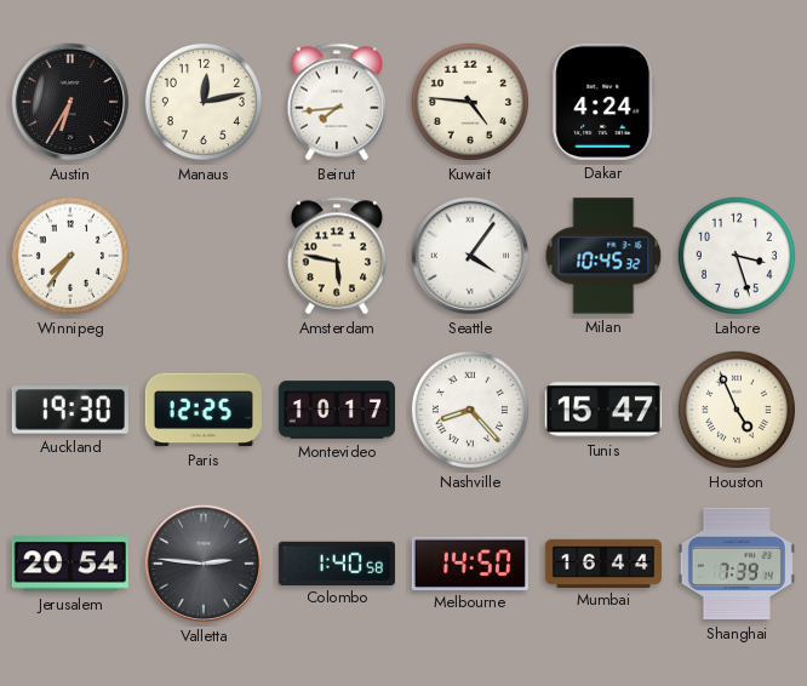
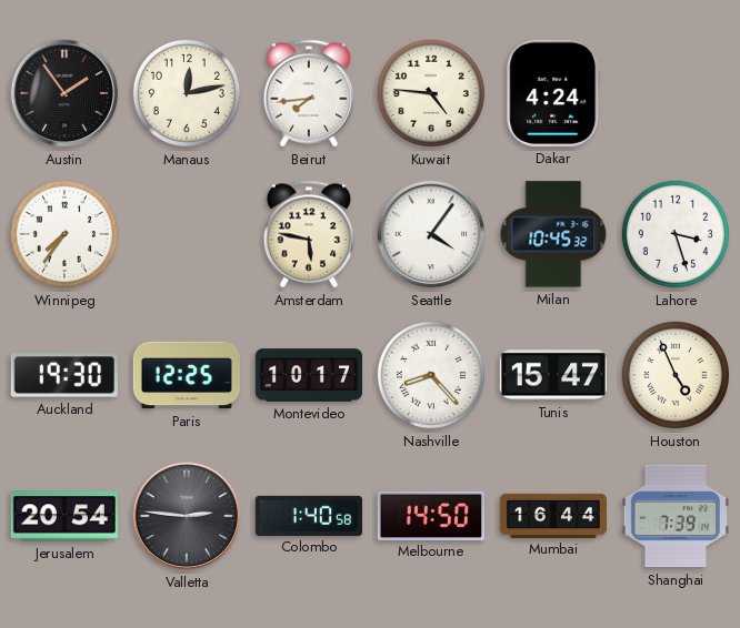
Austin: 6:35 -> 1:54
